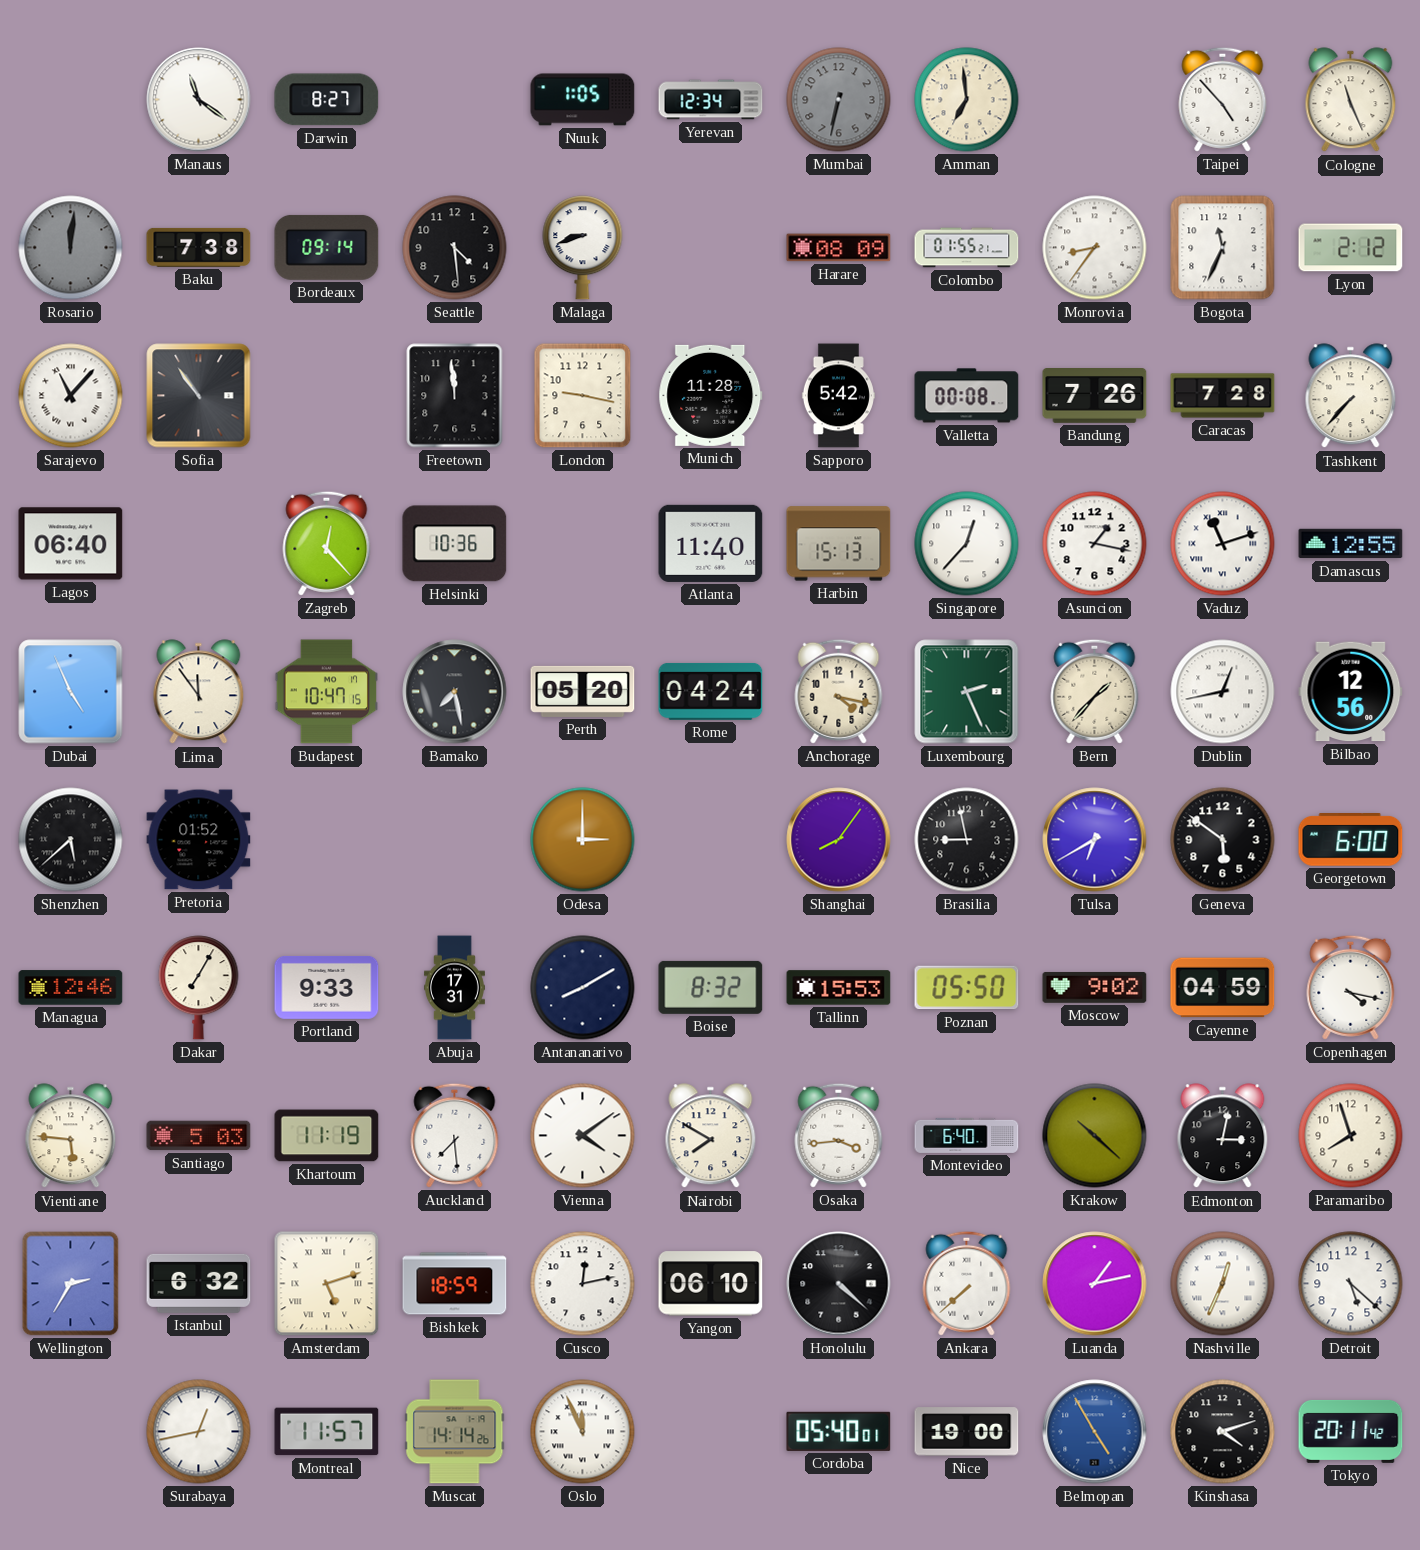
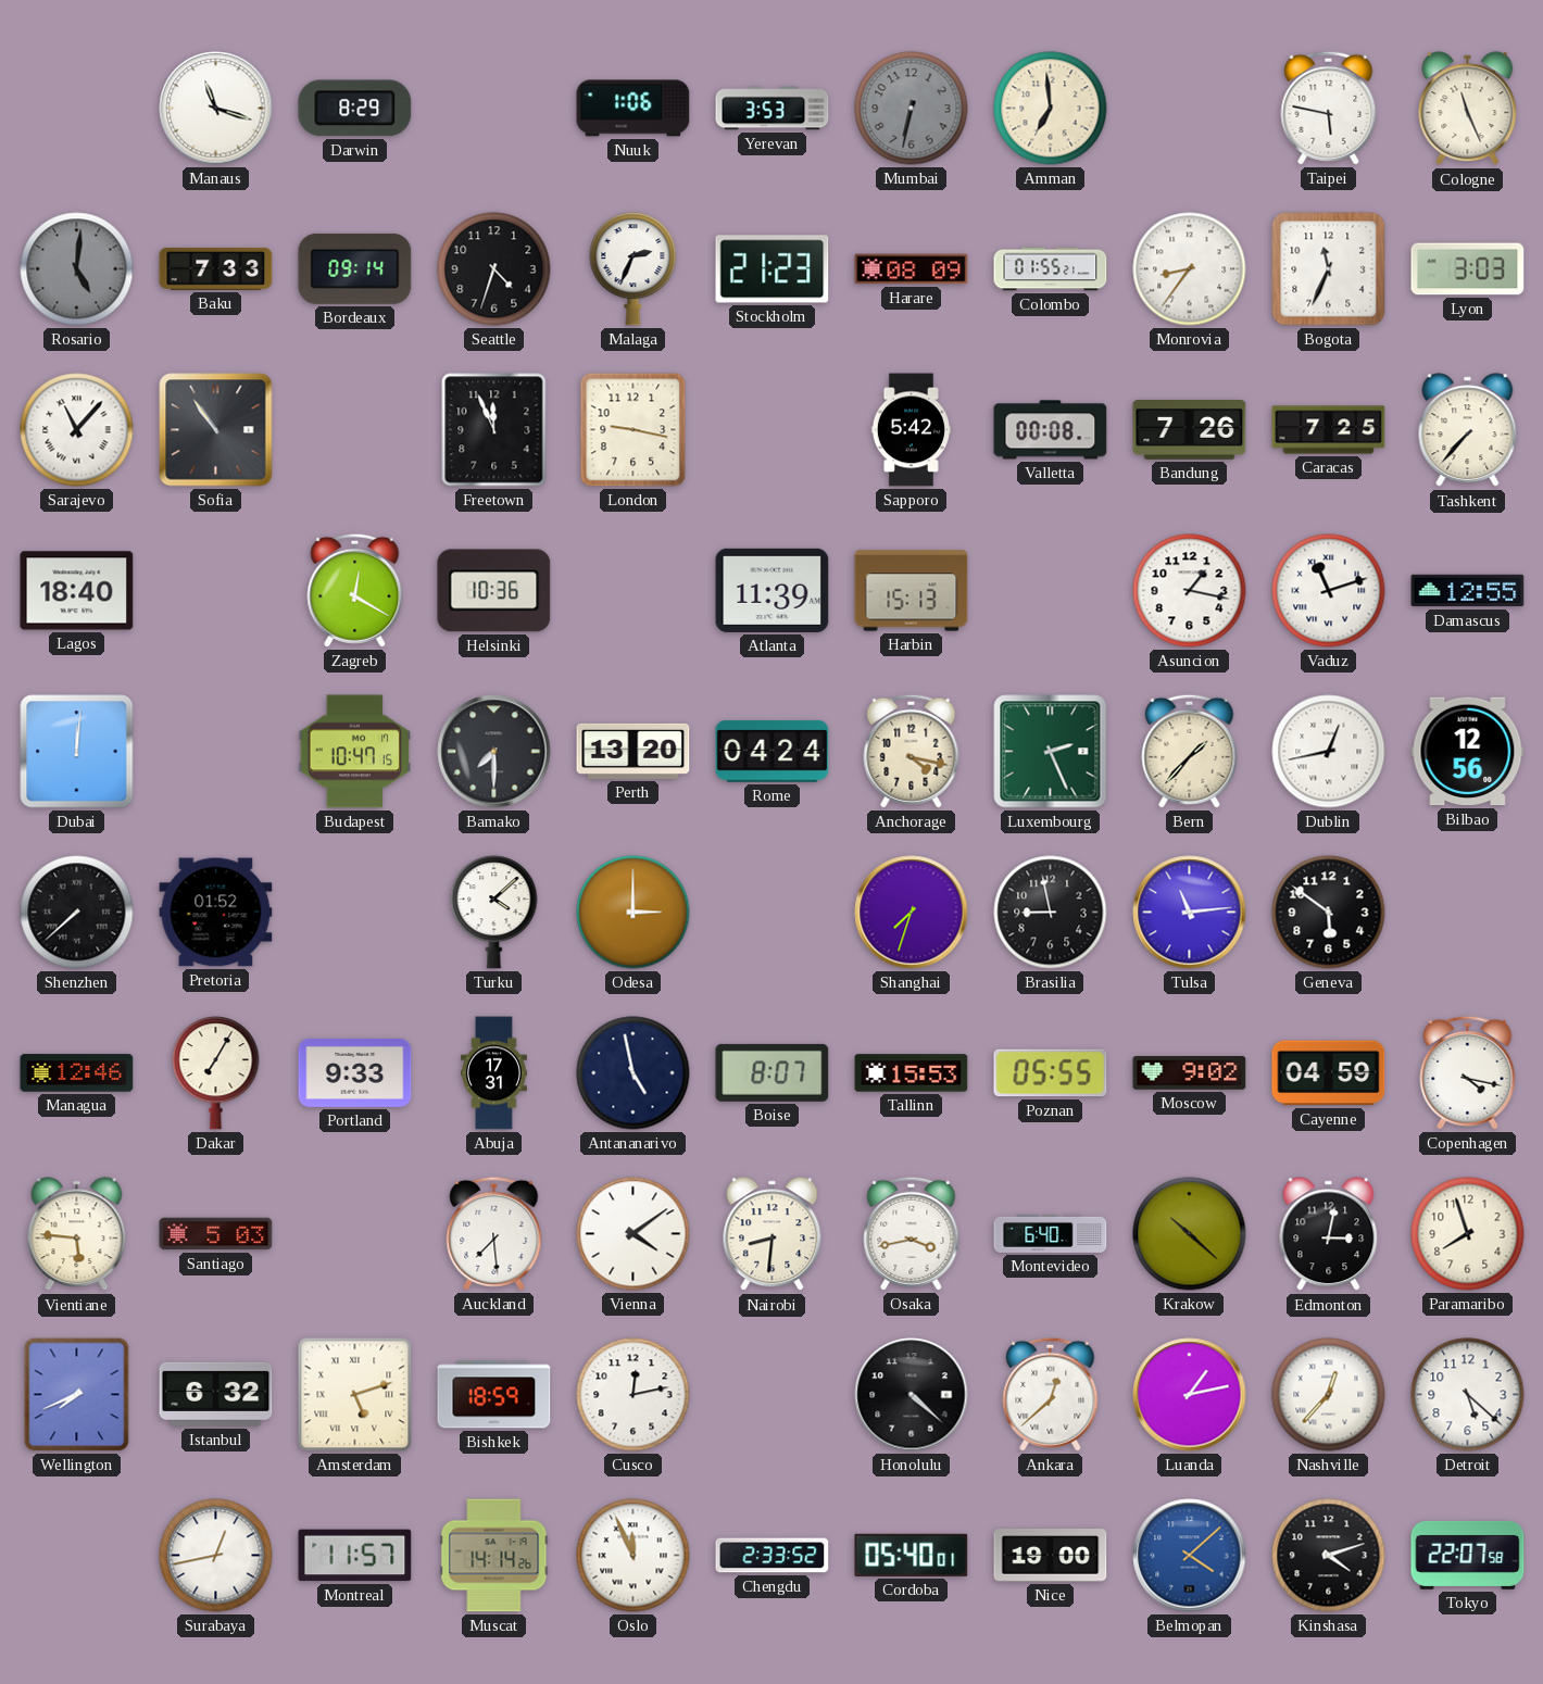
Manaus: 11:21 -> 11:18
Darwin: 8:27 -> 8:29
Nuuk: 1:05 -> 1:06
Yerevan: 12:34 -> 3:53
Taipei: 4:53 -> 5:47
Rosario: 12:01 -> 5:01
Baku: 7:38 -> 7:33
Seattle: 4:29 -> 4:33
Malaga: 8:42 -> 2:34
Stockholm: none -> 21:23
Lyon: 2:12 -> 3:03
Freetown: 11:59 -> 11:56
Munich: 11:28 -> none
Caracas: 7:28 -> 7:25
Lagos: 06:40 -> 18:40
Zagreb: 12:23 -> 12:20
Atlanta: 11:40 -> 11:39
Singapore: 12:37 -> none
Dubai: 4:56 -> 12:01
Lima: 11:54 -> none
Bamako: 7:28 -> 7:30
Perth: 05:20 -> 13:20
Shenzhen: 5:38 -> 7:38
Turku: none -> 4:08
Shanghai: 8:06 -> 7:33
Tulsa: 6:40 -> 11:14
Georgetown: 6:00 -> none
Antananarivo: 8:10 -> 4:58
Boise: 8:32 -> 8:07
Poznan: 05:50 -> 05:55
Khartoum: 11:19 -> none
Nairobi: 7:50 -> 8:31
Osaka: 3:44 -> 3:43
Wellington: 2:35 -> 7:41
Yangon: 06:10 -> none
Ankara: 7:38 -> 12:38
Nashville: 12:34 -> 12:37
Chengdu: none -> 2:33
Belmopan: 4:55 -> 4:08
Tokyo: 20:11 -> 22:07
